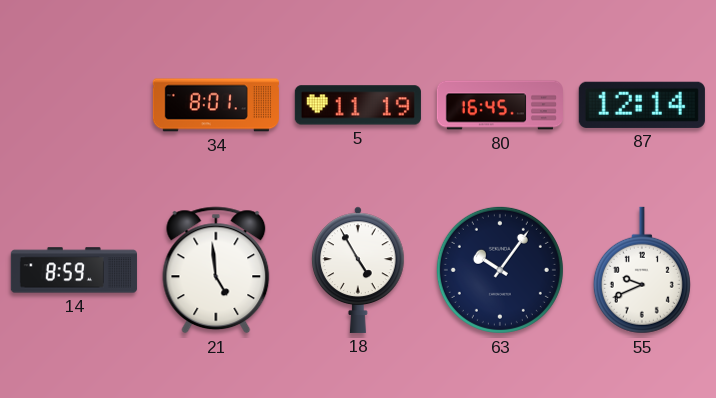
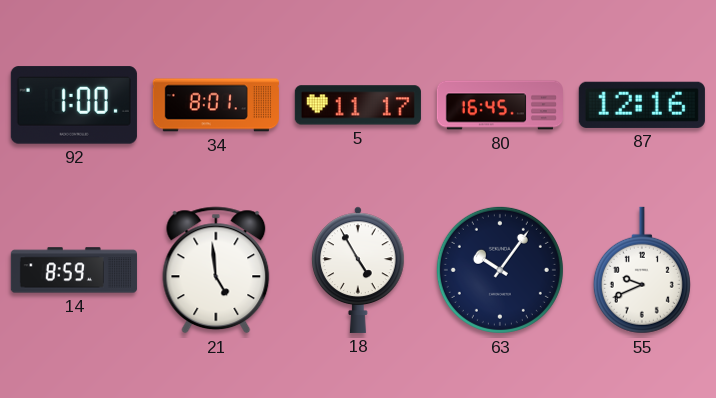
92: none -> 1:00
5: 11:19 -> 11:17
87: 12:14 -> 12:16
